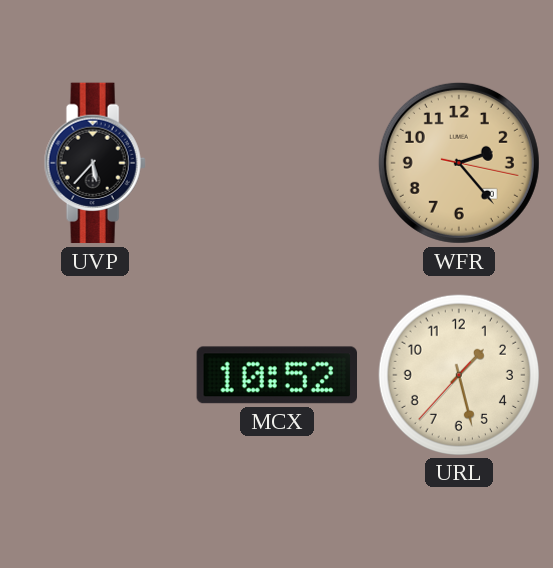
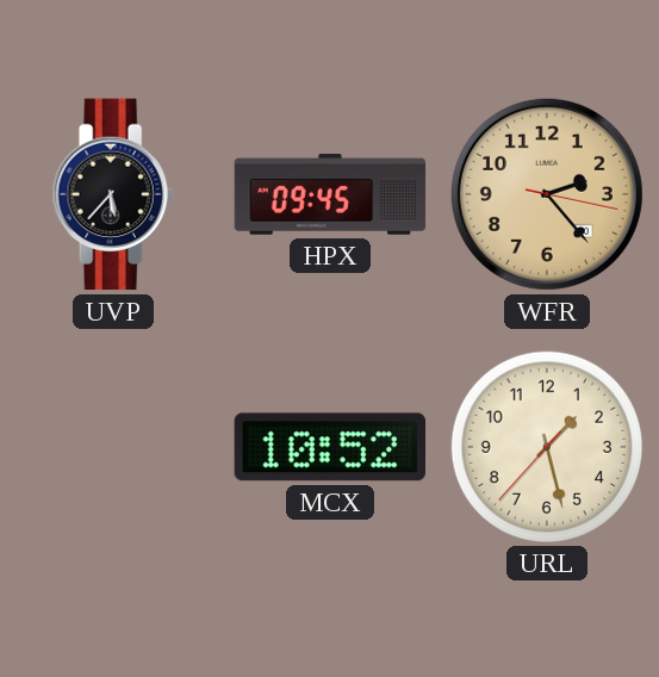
HPX: none -> 09:45
